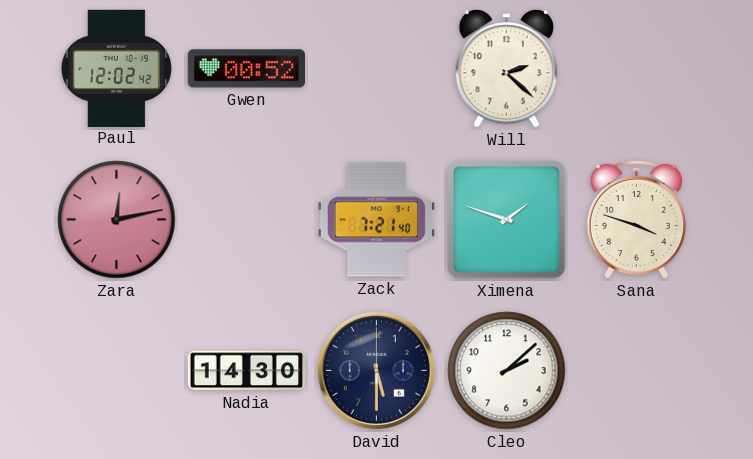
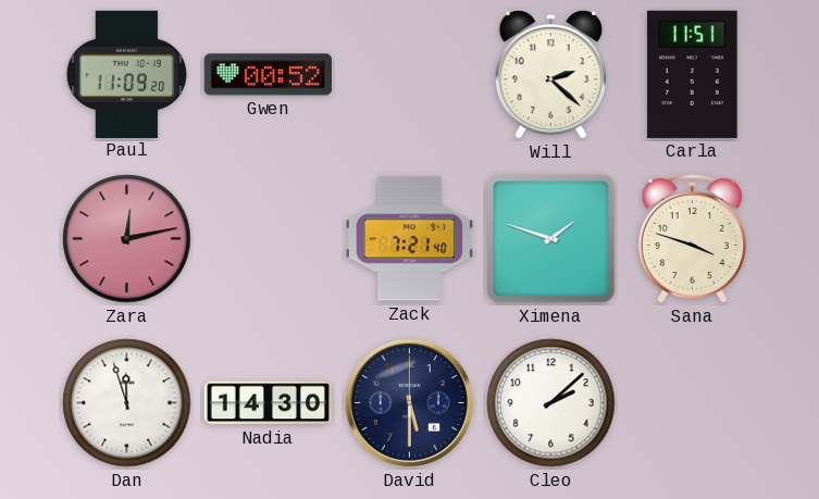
Paul: 12:02 -> 11:09
Carla: none -> 11:51
Dan: none -> 11:57
